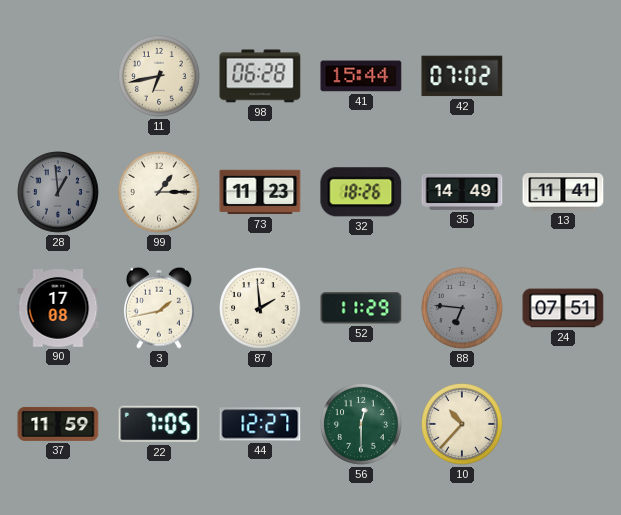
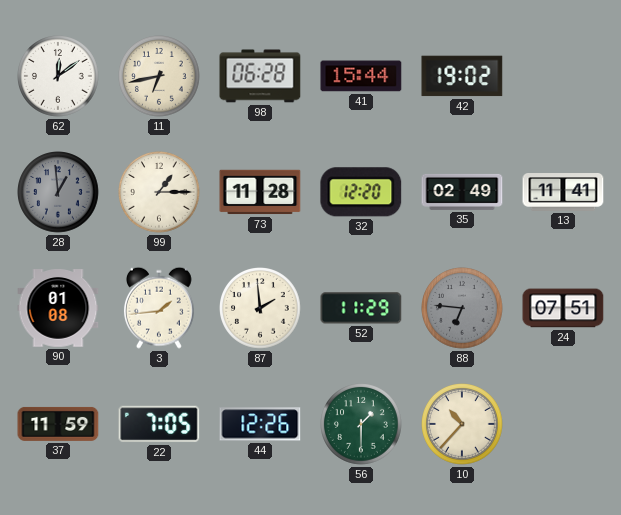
62: none -> 12:09
42: 07:02 -> 19:02
73: 11:23 -> 11:28
32: 18:26 -> 12:20
35: 14:49 -> 02:49
90: 17:08 -> 01:08
3: 1:43 -> 1:44
44: 12:27 -> 12:26
56: 12:30 -> 1:30
